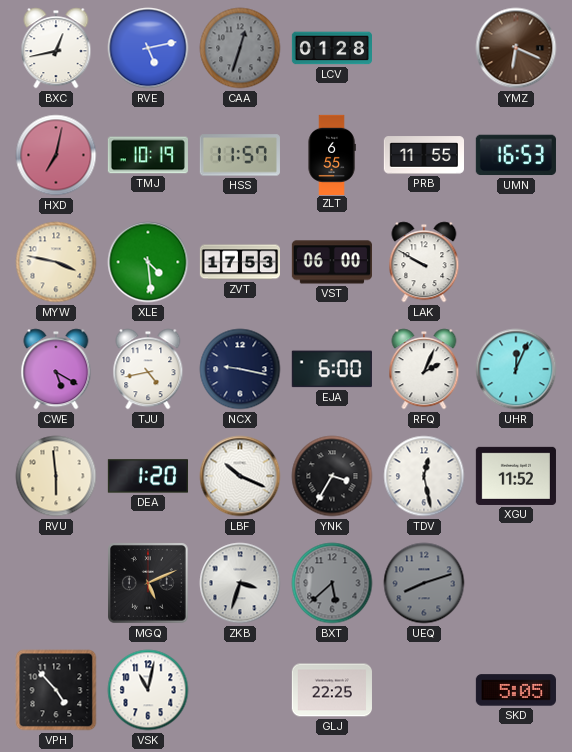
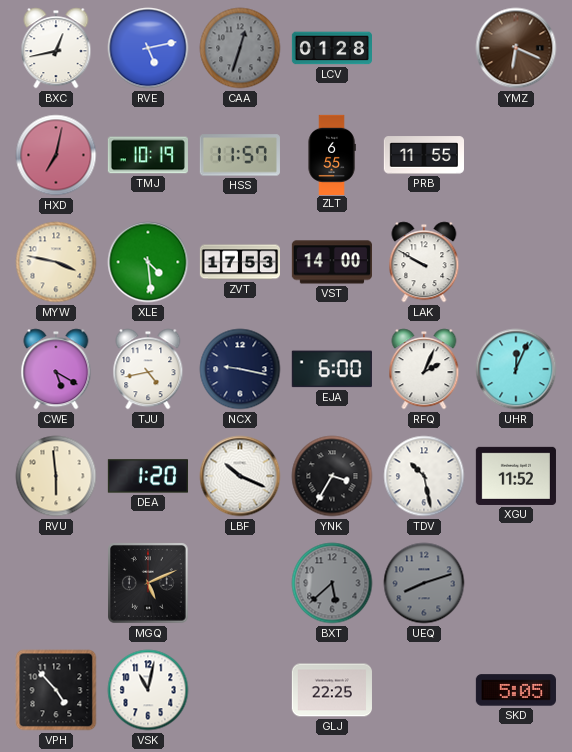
UMN: 16:53 -> none
VST: 06:00 -> 14:00
TDV: 12:28 -> 10:28
ZKB: 3:33 -> none
